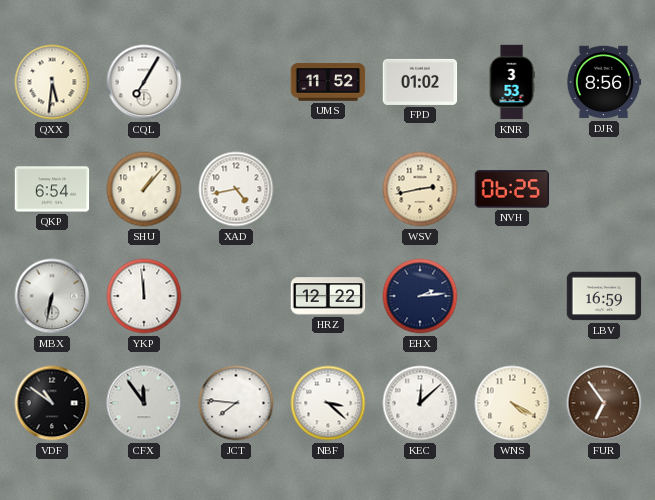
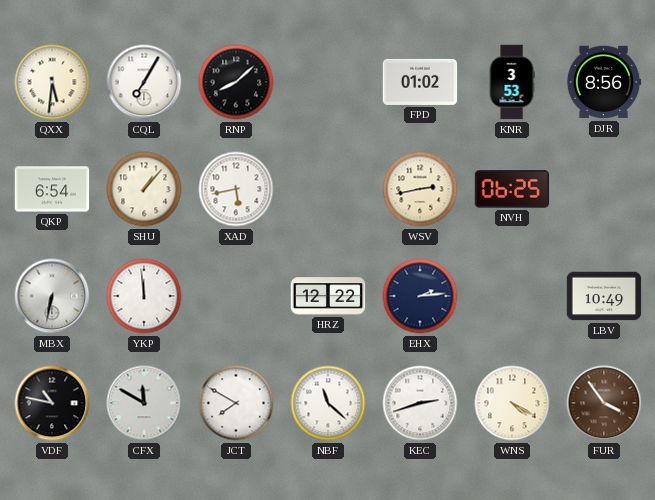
RNP: none -> 8:08
UMS: 11:52 -> none
XAD: 4:43 -> 5:43
LBV: 16:59 -> 10:49
VDF: 10:51 -> 10:47
CFX: 11:54 -> 11:50
JCT: 7:46 -> 7:50
NBF: 3:22 -> 11:22
KEC: 12:08 -> 2:42
FUR: 6:54 -> 3:54
